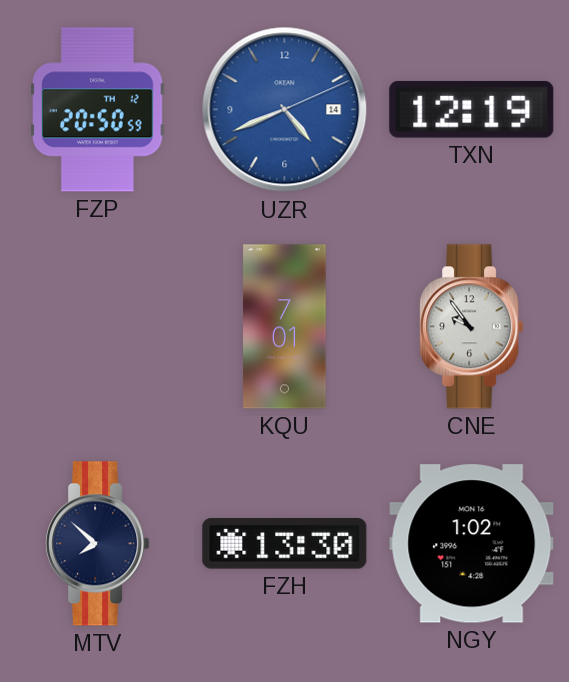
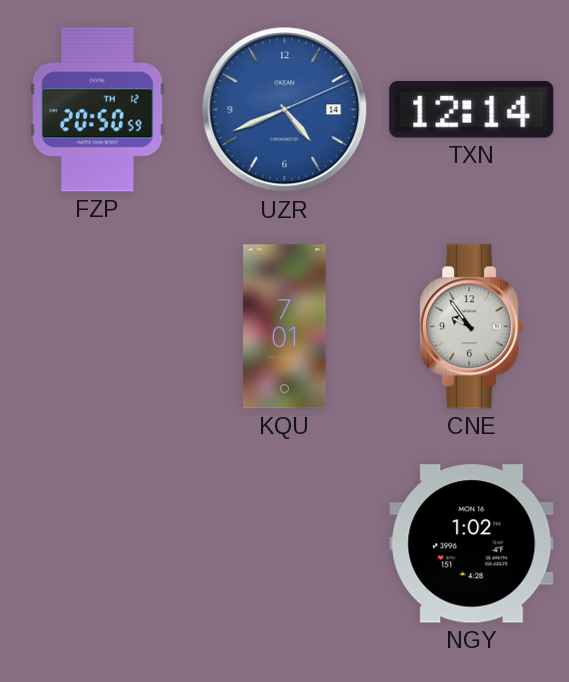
TXN: 12:19 -> 12:14
MTV: 7:52 -> none
FZH: 13:30 -> none
